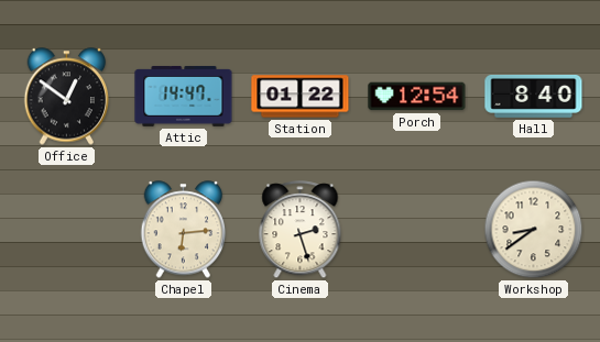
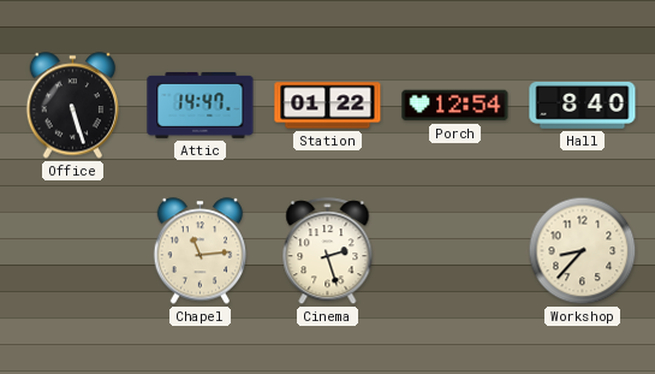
Office: 12:51 -> 5:27
Chapel: 6:14 -> 11:14
Workshop: 8:39 -> 8:37
